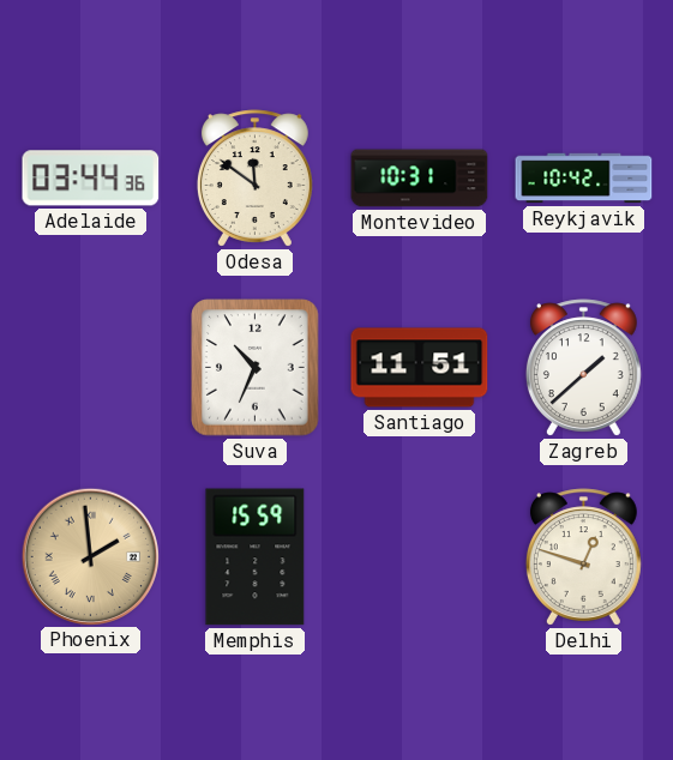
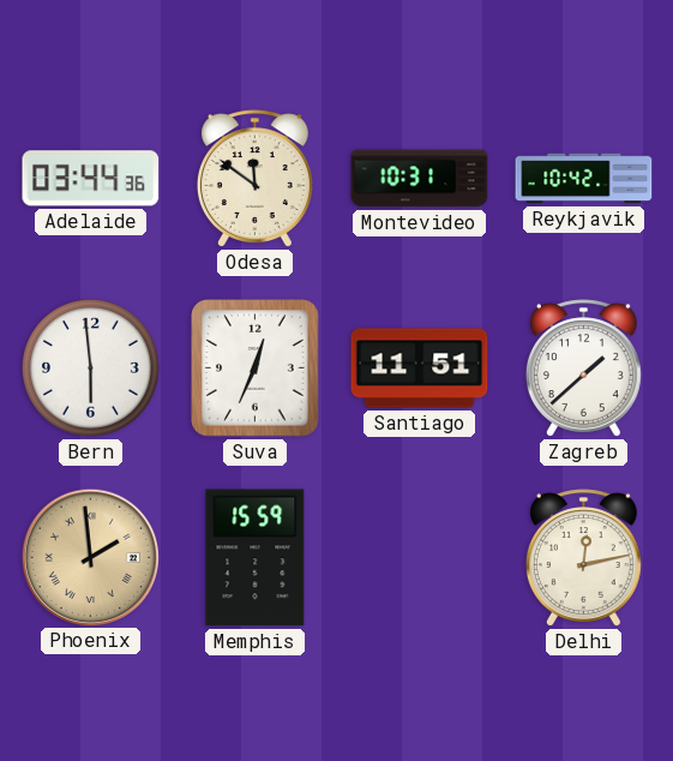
Bern: none -> 5:59
Suva: 10:34 -> 12:34
Delhi: 12:48 -> 12:13
